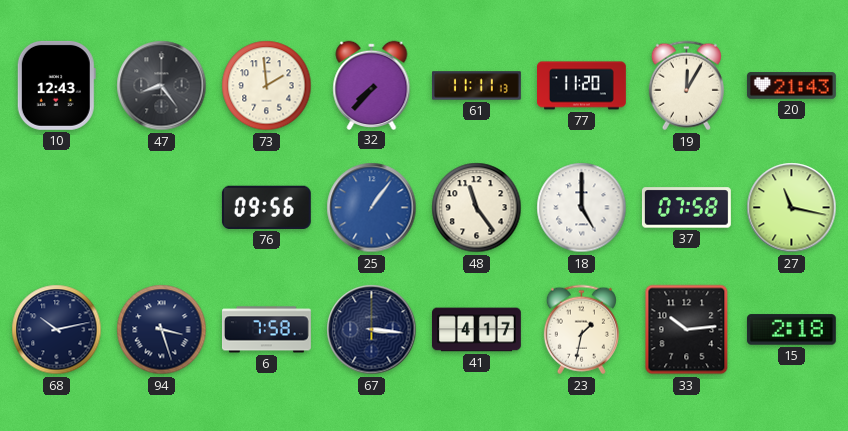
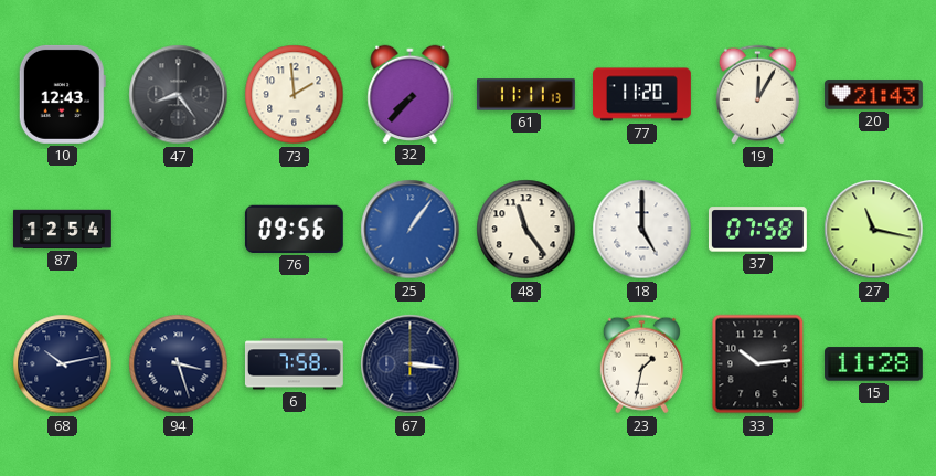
87: none -> 12:54
41: 4:17 -> none
15: 2:18 -> 11:28
